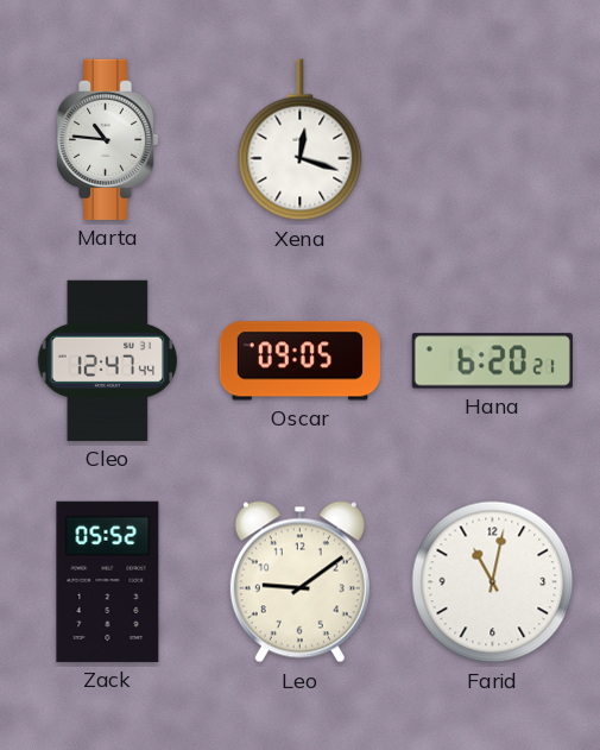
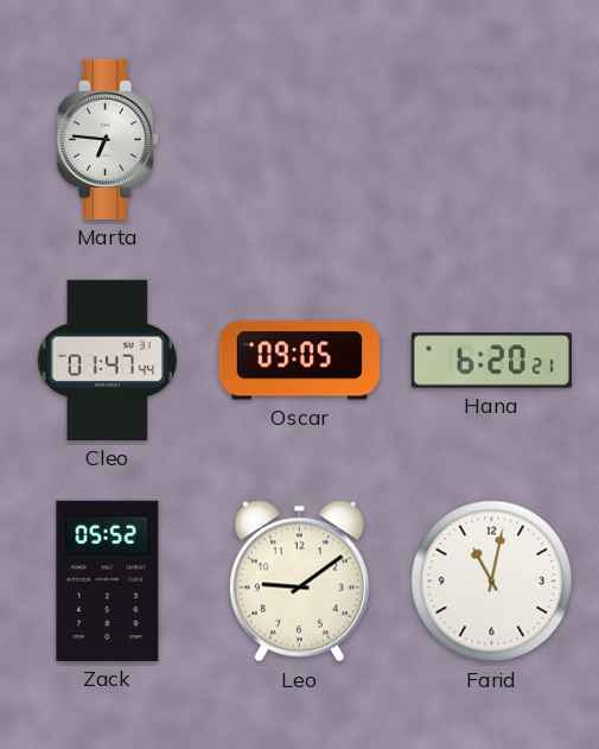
Marta: 10:46 -> 6:46
Xena: 12:18 -> none
Cleo: 12:47 -> 01:47
